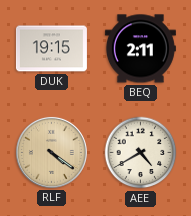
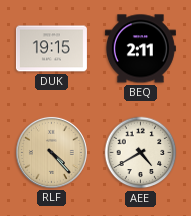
RLF: 4:21 -> 4:23
